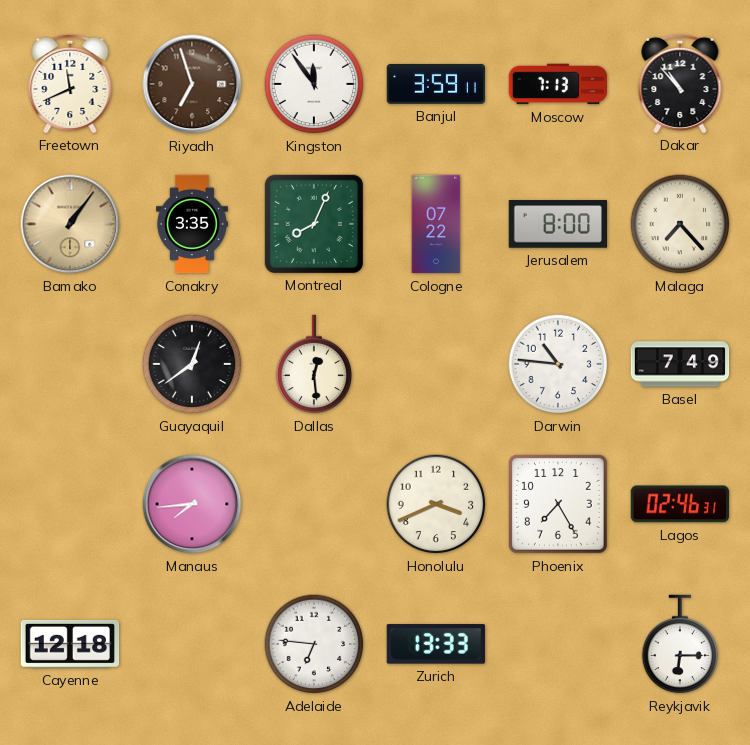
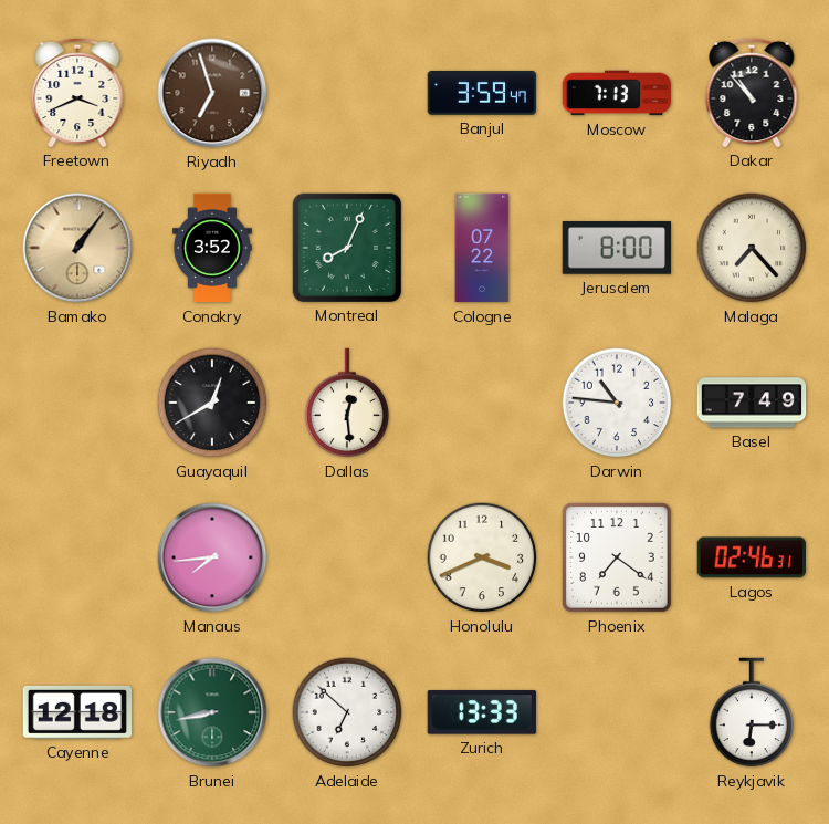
Freetown: 11:41 -> 3:41
Kingston: 11:54 -> none
Banjul: 3:59:11 -> 3:59:47
Conakry: 3:35 -> 3:52
Guayaquil: 12:39 -> 12:40
Phoenix: 7:25 -> 7:21
Brunei: none -> 8:43
Adelaide: 6:46 -> 6:52
